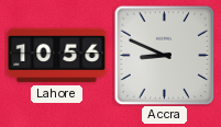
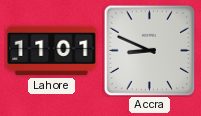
Lahore: 10:56 -> 11:01
